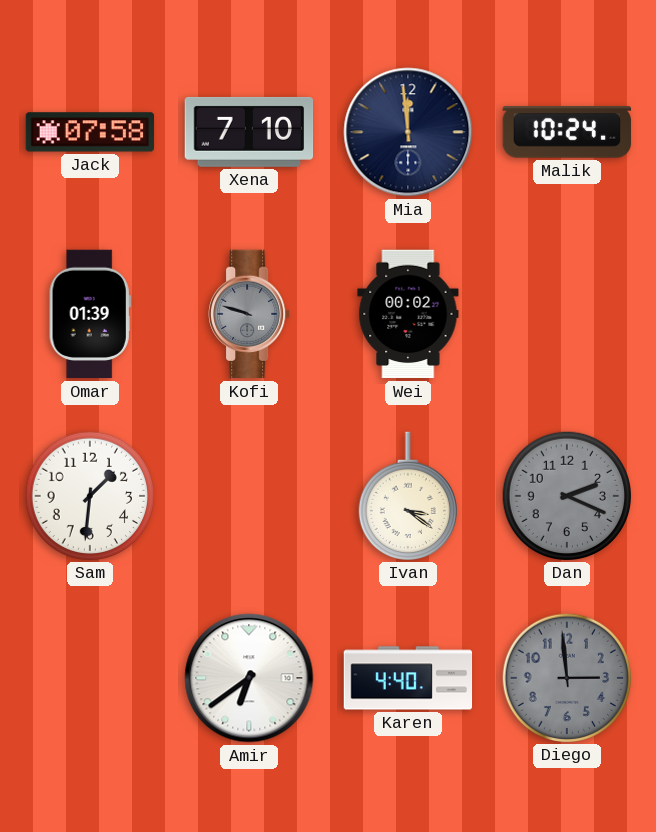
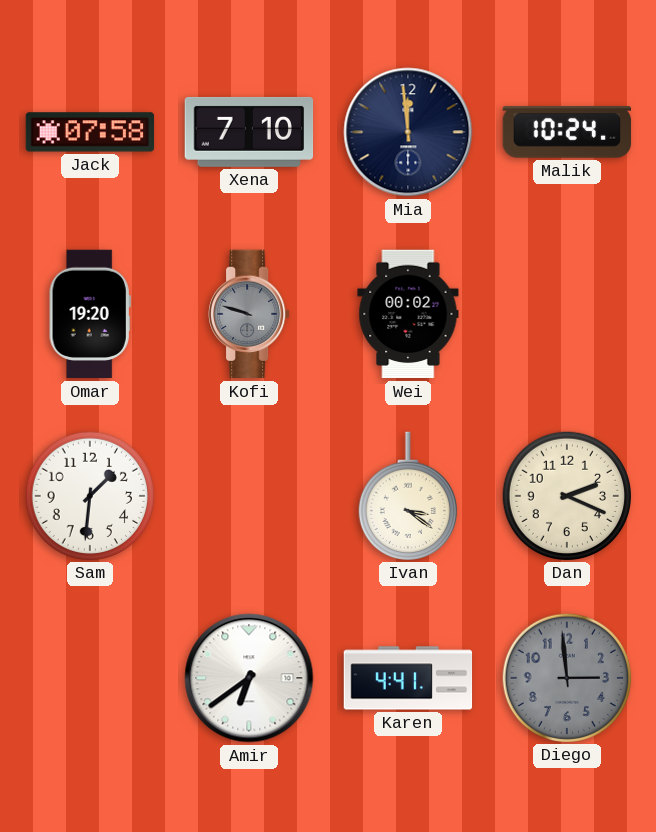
Omar: 01:39 -> 19:20
Dan dial: grey -> cream
Karen: 4:40 -> 4:41
